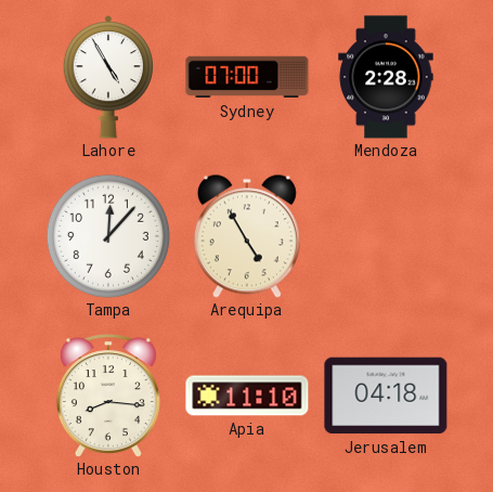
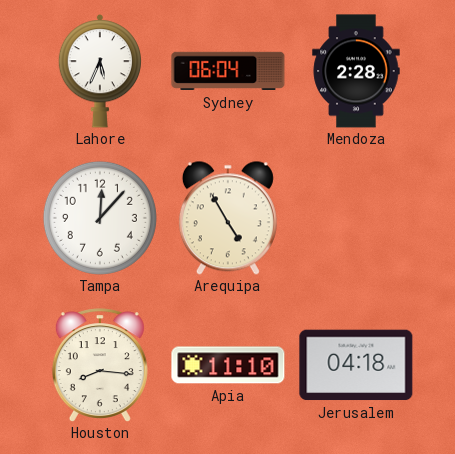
Lahore: 4:55 -> 5:34
Sydney: 07:00 -> 06:04
